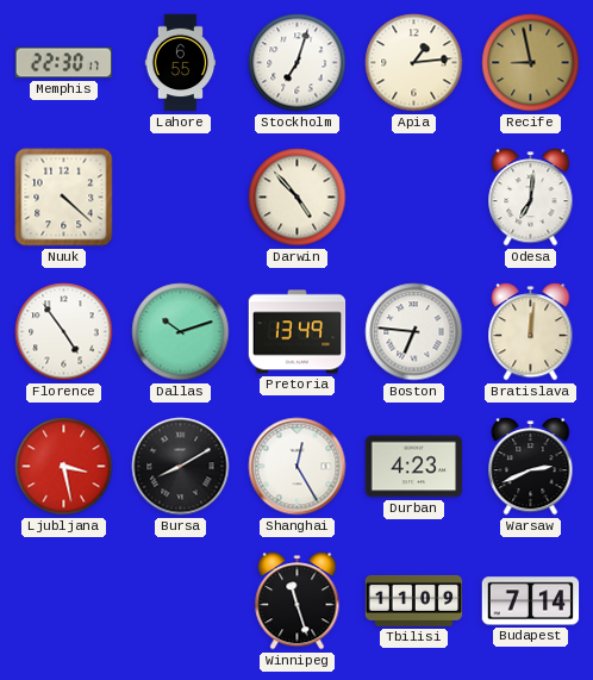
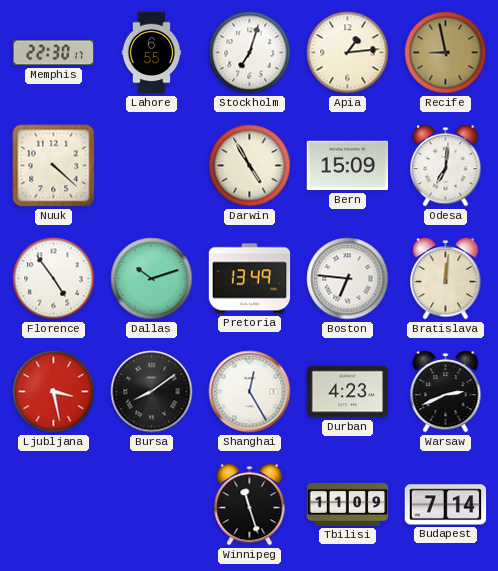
Darwin: 4:53 -> 4:55
Bern: none -> 15:09
Bursa: 8:10 -> 8:09
